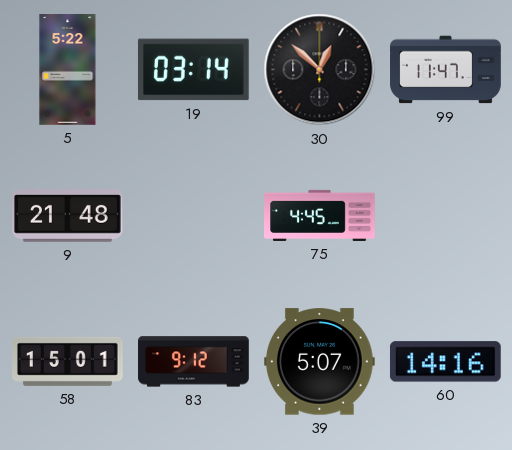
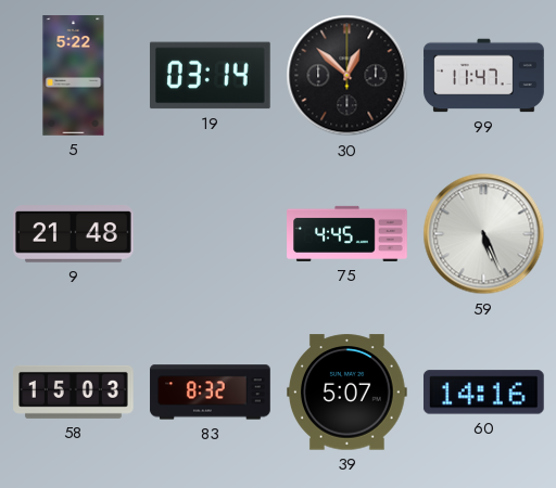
59: none -> 5:26
58: 15:01 -> 15:03
83: 9:12 -> 8:32
